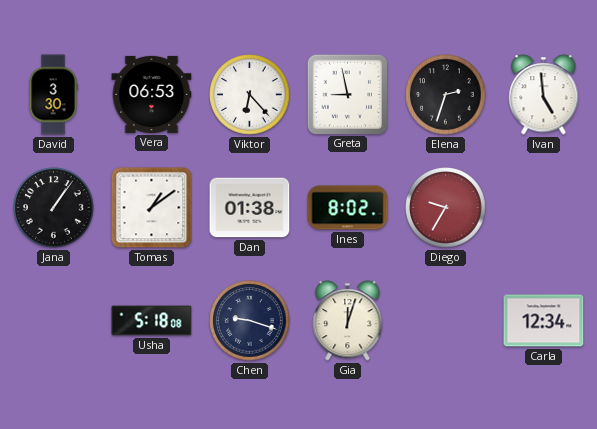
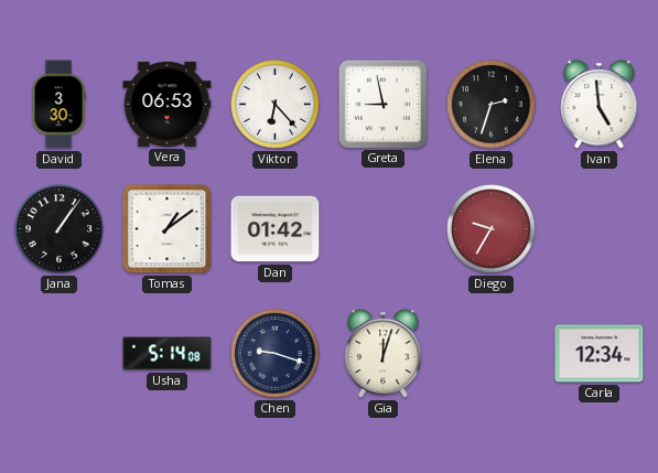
Dan: 01:38 -> 01:42
Ines: 8:02 -> none
Usha: 5:18 -> 5:14
